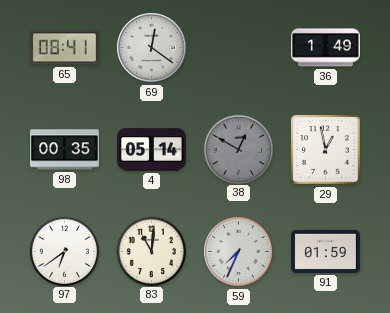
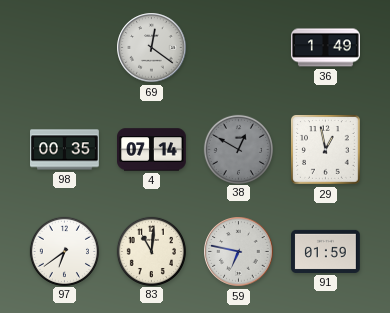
65: 08:41 -> none
4: 05:14 -> 07:14
59: 7:34 -> 6:47
